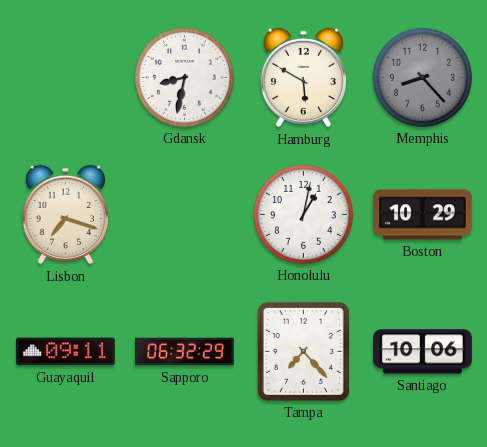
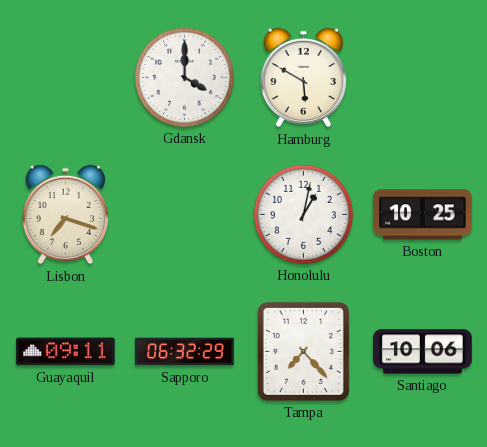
Gdansk: 8:32 -> 4:00
Memphis: 8:23 -> none
Boston: 10:29 -> 10:25
